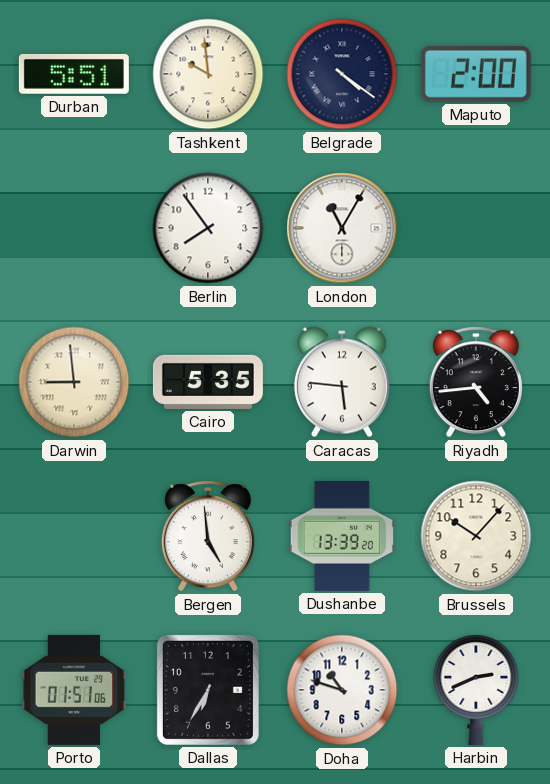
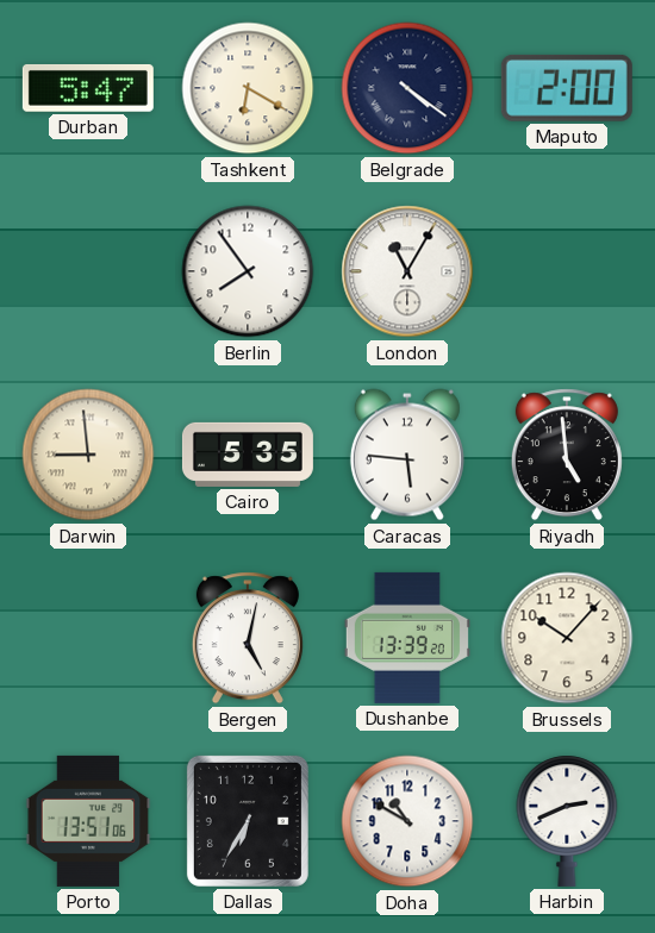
Durban: 5:51 -> 5:47
Tashkent: 9:59 -> 6:20
Riyadh: 4:44 -> 4:59
Bergen: 4:59 -> 5:02
Porto: 01:51 -> 13:51
Doha: 10:48 -> 10:50
